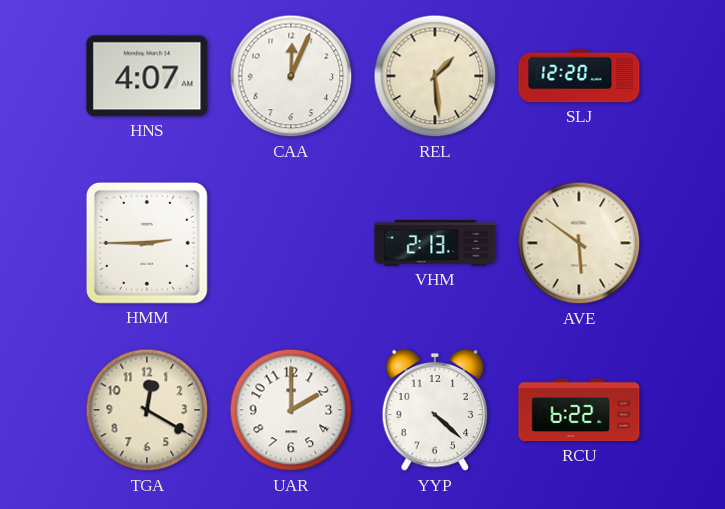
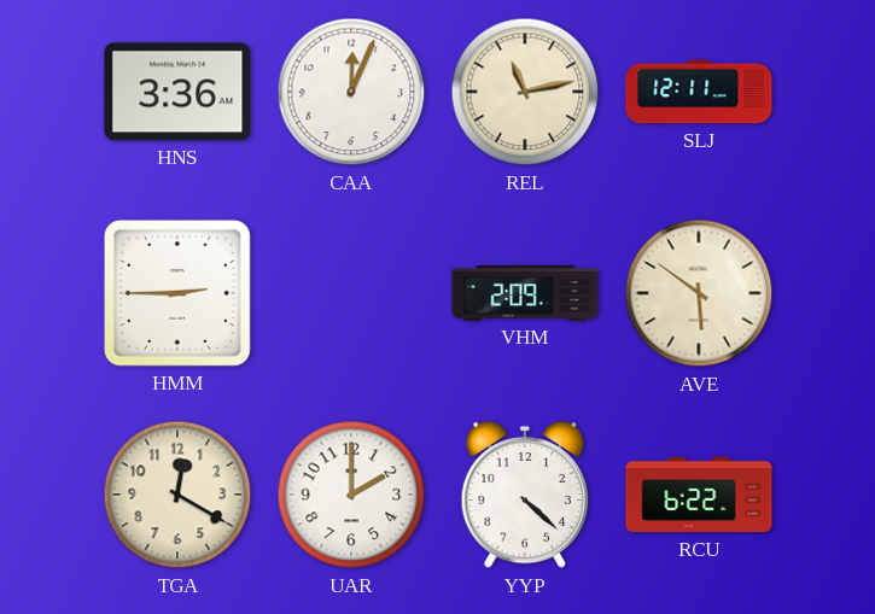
HNS: 4:07 -> 3:36
REL: 1:29 -> 11:13
SLJ: 12:20 -> 12:11
VHM: 2:13 -> 2:09
